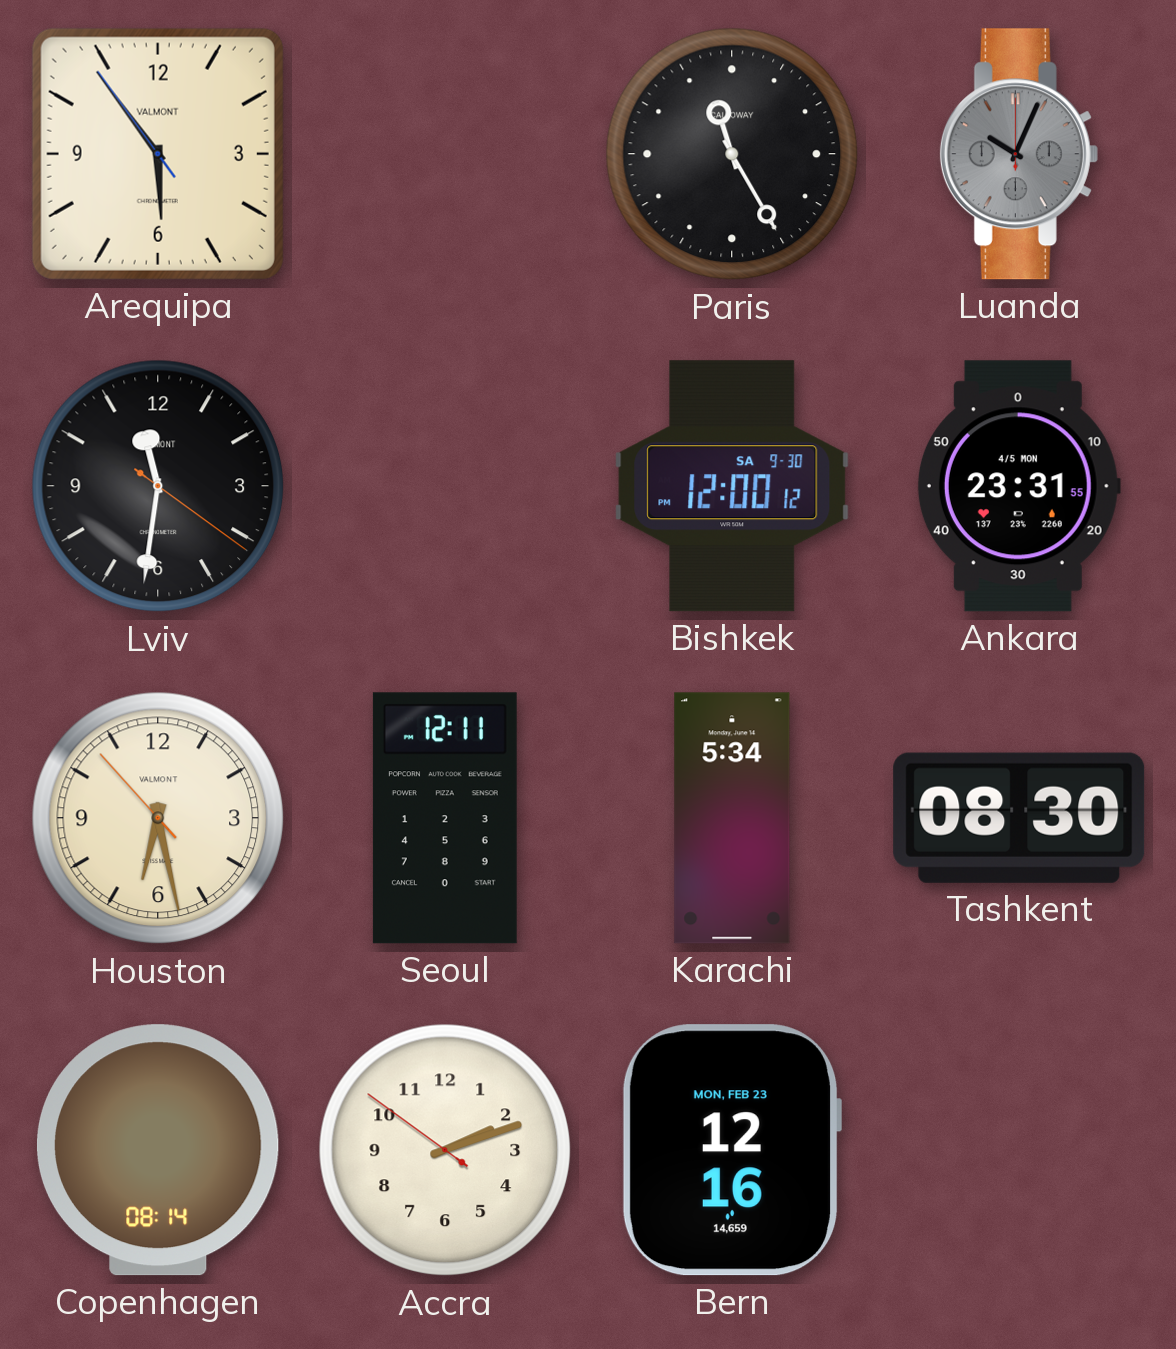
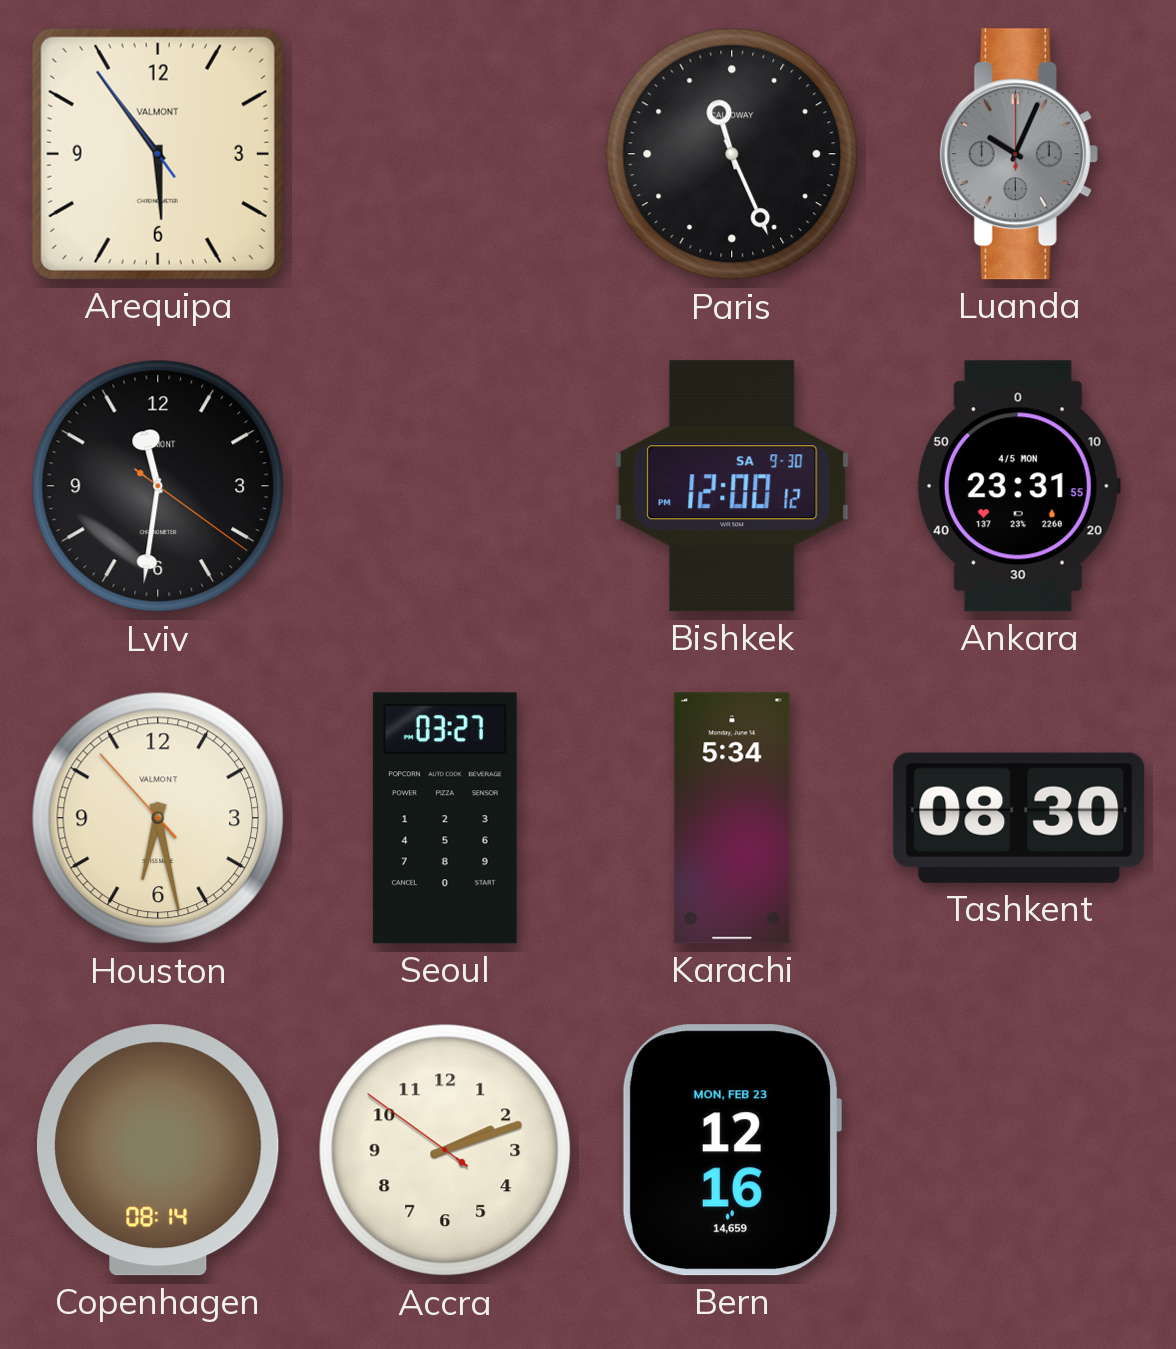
Paris: 11:25 -> 11:26
Seoul: 12:11 -> 03:27
